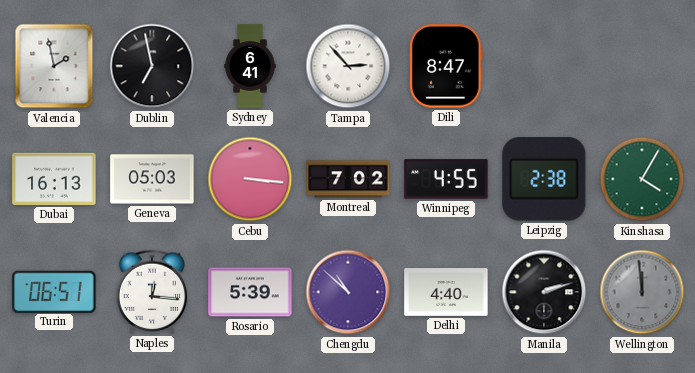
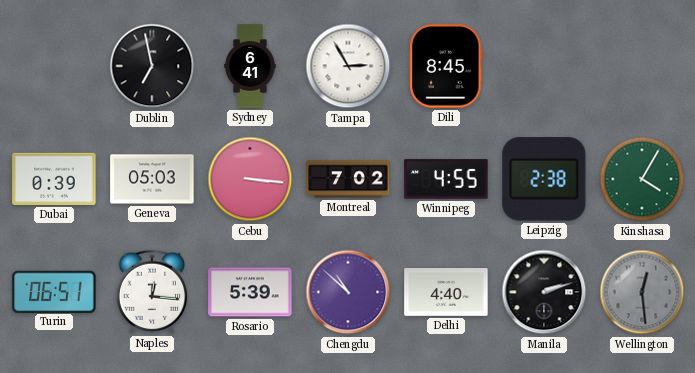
Valencia: 1:58 -> none
Tampa: 2:53 -> 2:55
Dili: 8:47 -> 8:45
Dubai: 16:13 -> 0:39
Wellington: 11:59 -> 12:29
